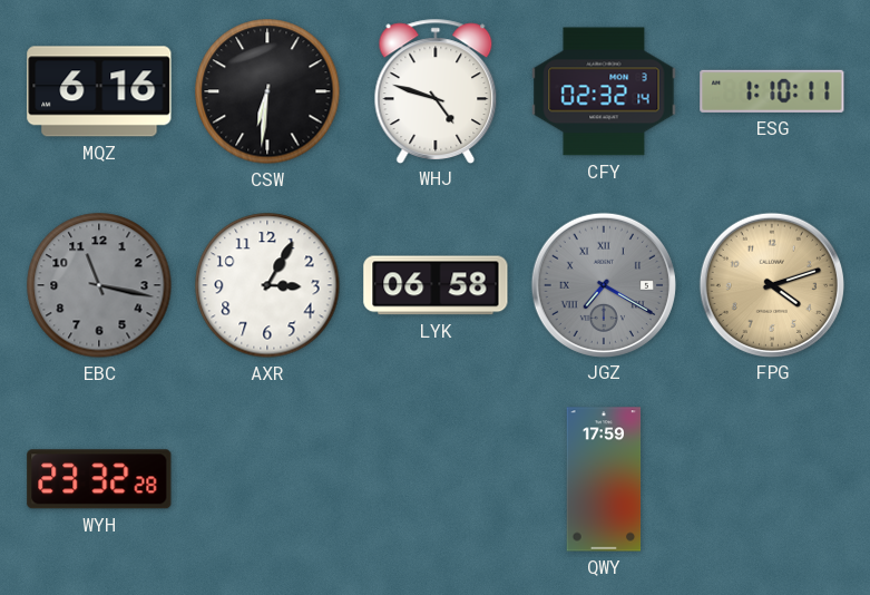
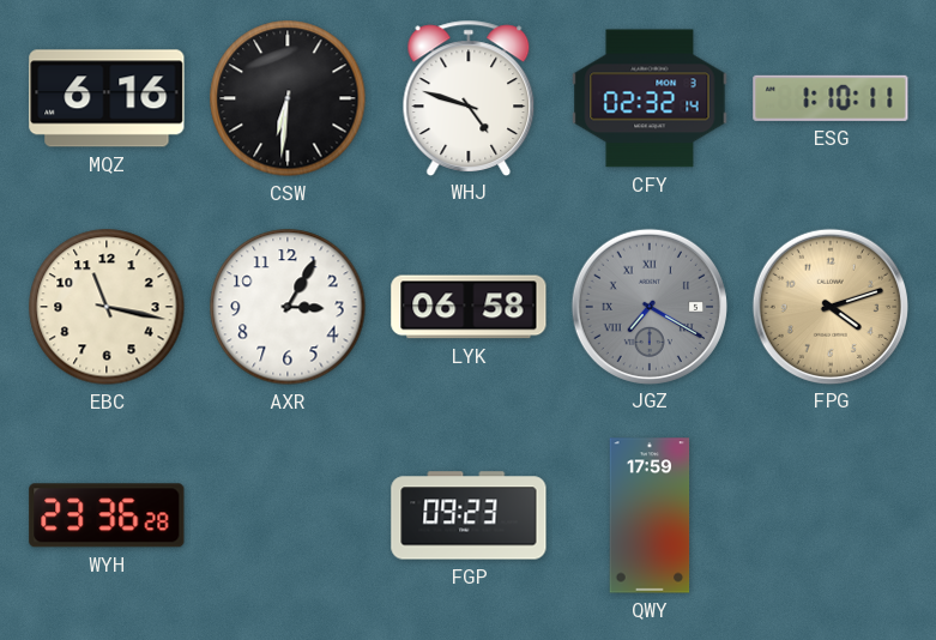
EBC dial: grey -> cream
WYH: 23:32 -> 23:36
FGP: none -> 09:23
